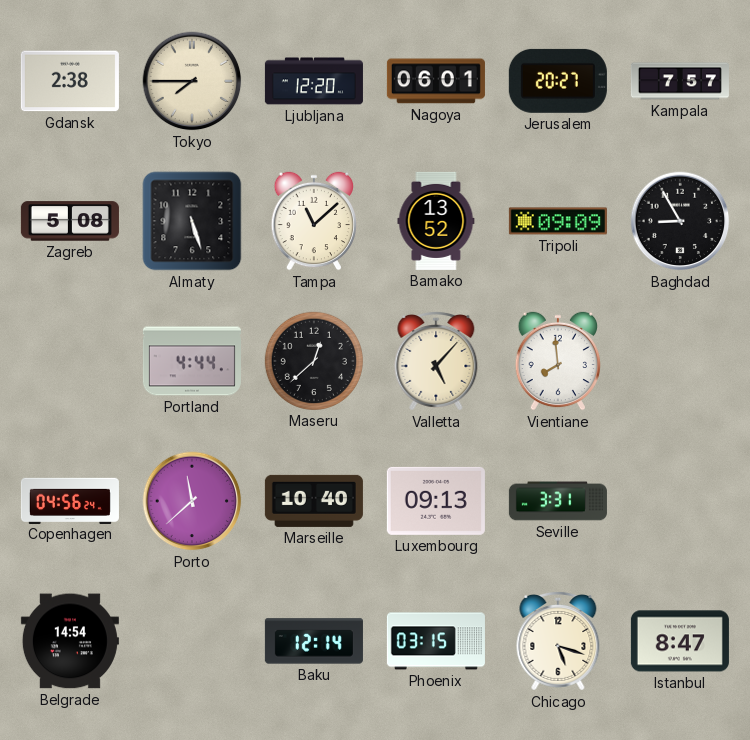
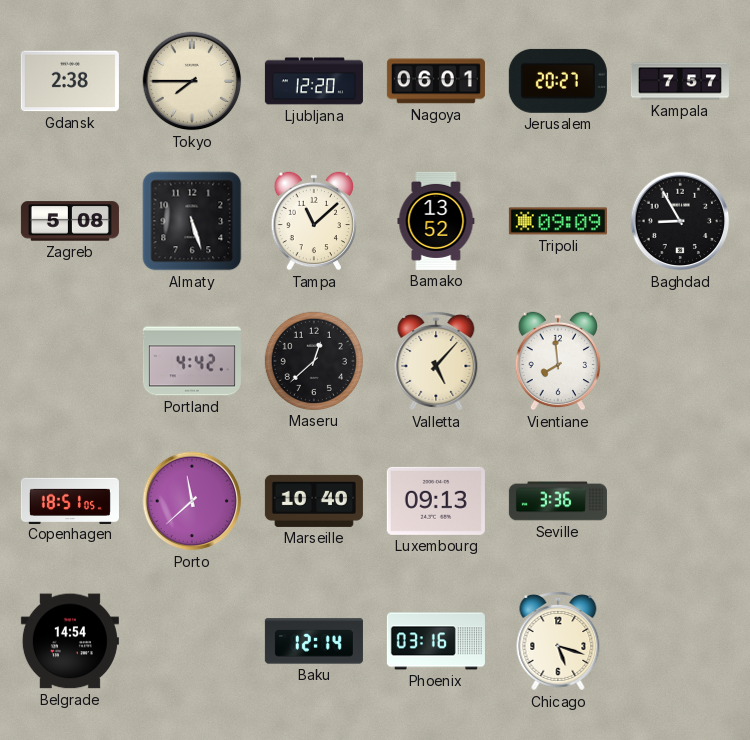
Portland: 4:44 -> 4:42
Copenhagen: 04:56 -> 18:51
Seville: 3:31 -> 3:36
Phoenix: 03:15 -> 03:16
Istanbul: 8:47 -> none
